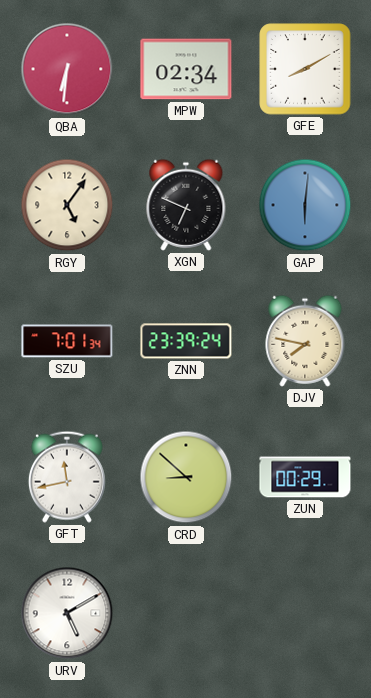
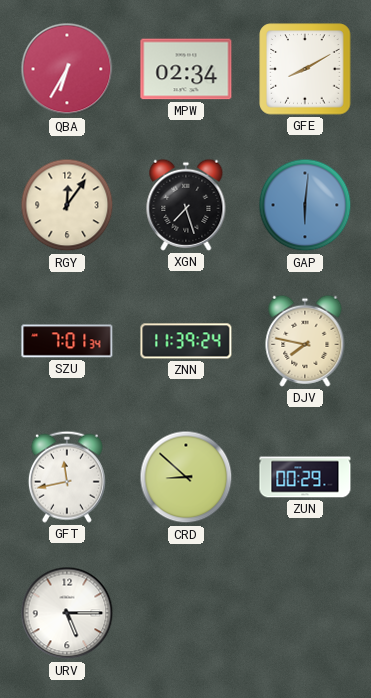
QBA: 6:31 -> 6:35
RGY: 5:06 -> 12:06
XGN: 6:49 -> 7:27
ZNN: 23:39 -> 11:39
URV: 5:10 -> 5:15
